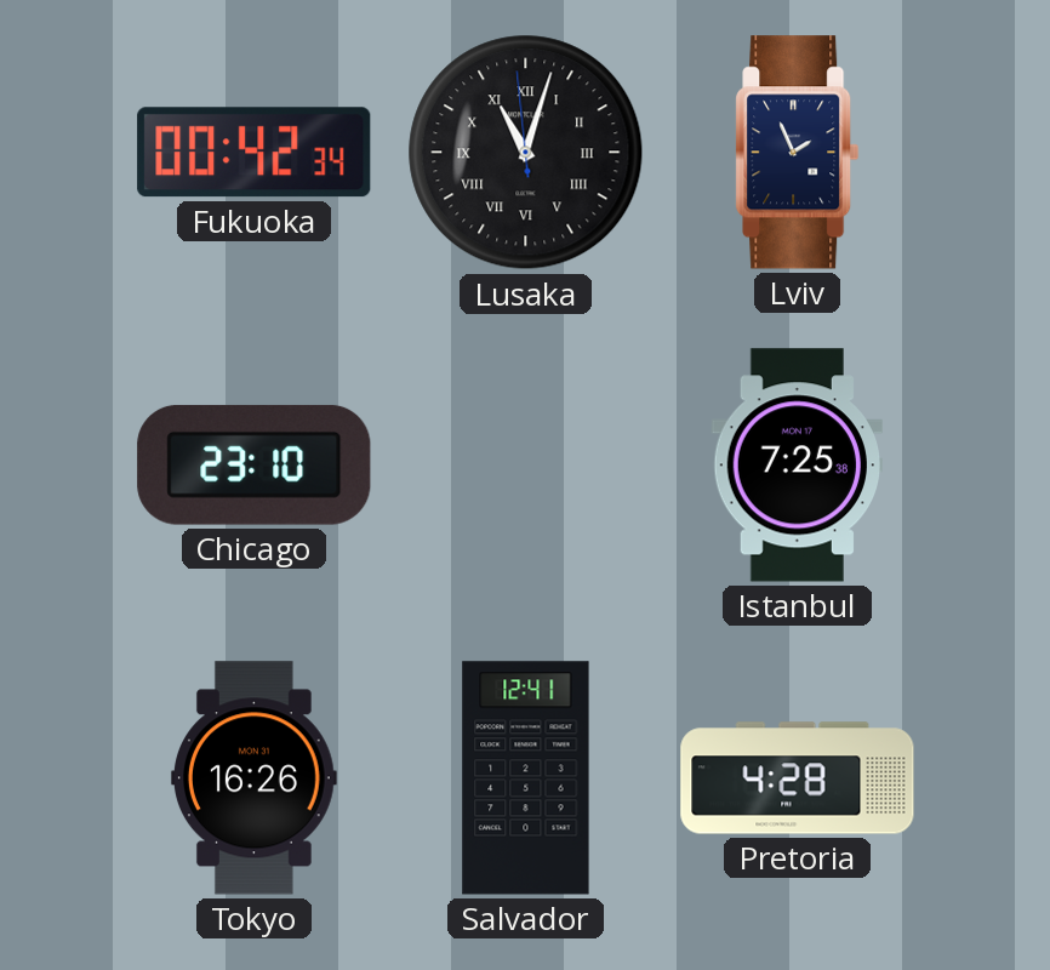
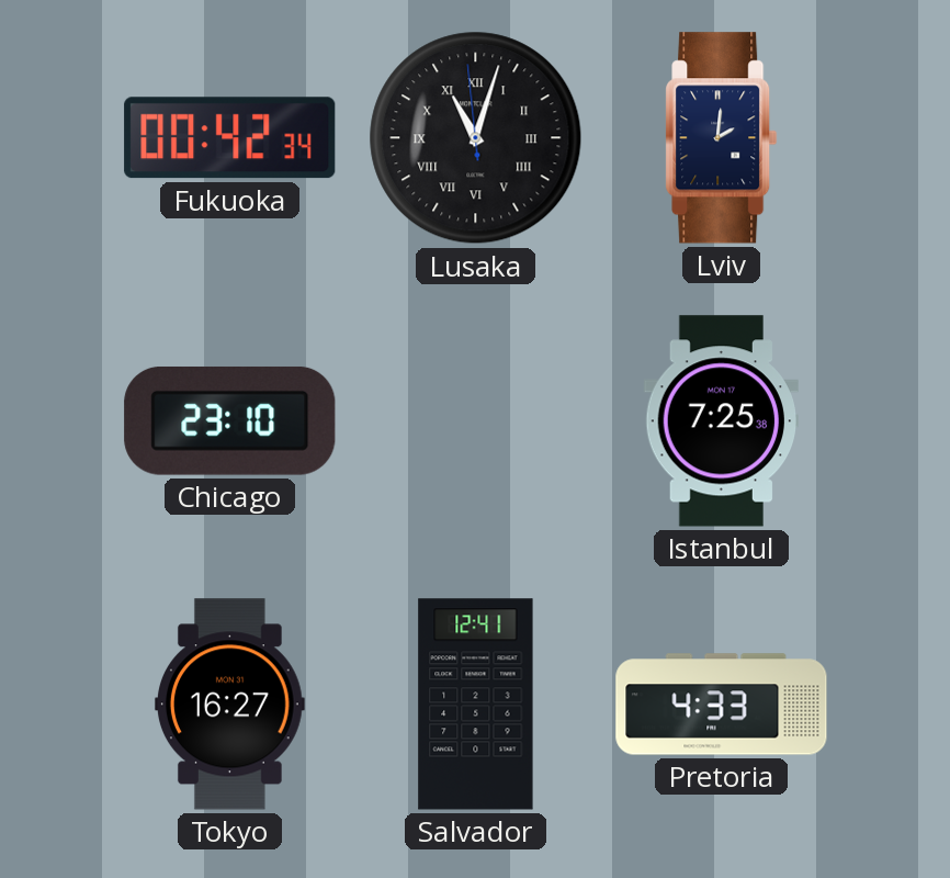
Lviv: 1:56 -> 2:01
Tokyo: 16:26 -> 16:27
Pretoria: 4:28 -> 4:33
